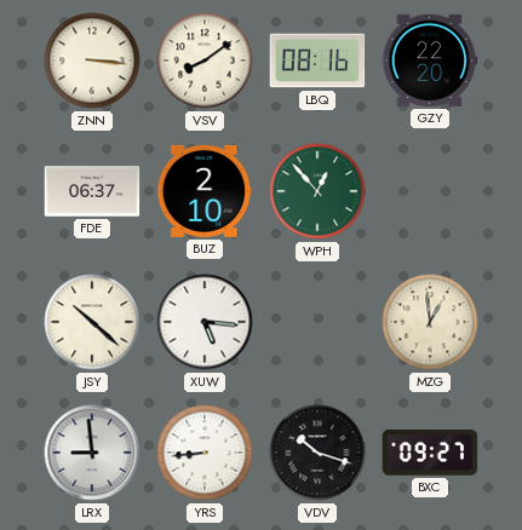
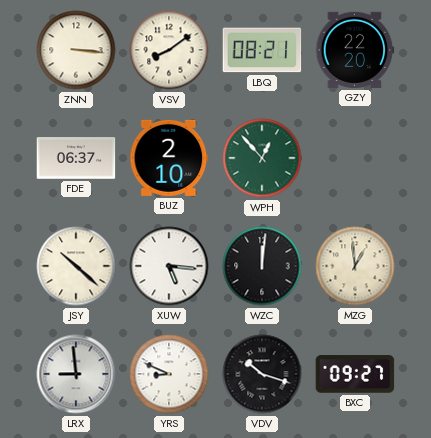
LBQ: 08:16 -> 08:21
WZC: none -> 12:01
YRS: 8:44 -> 8:49
